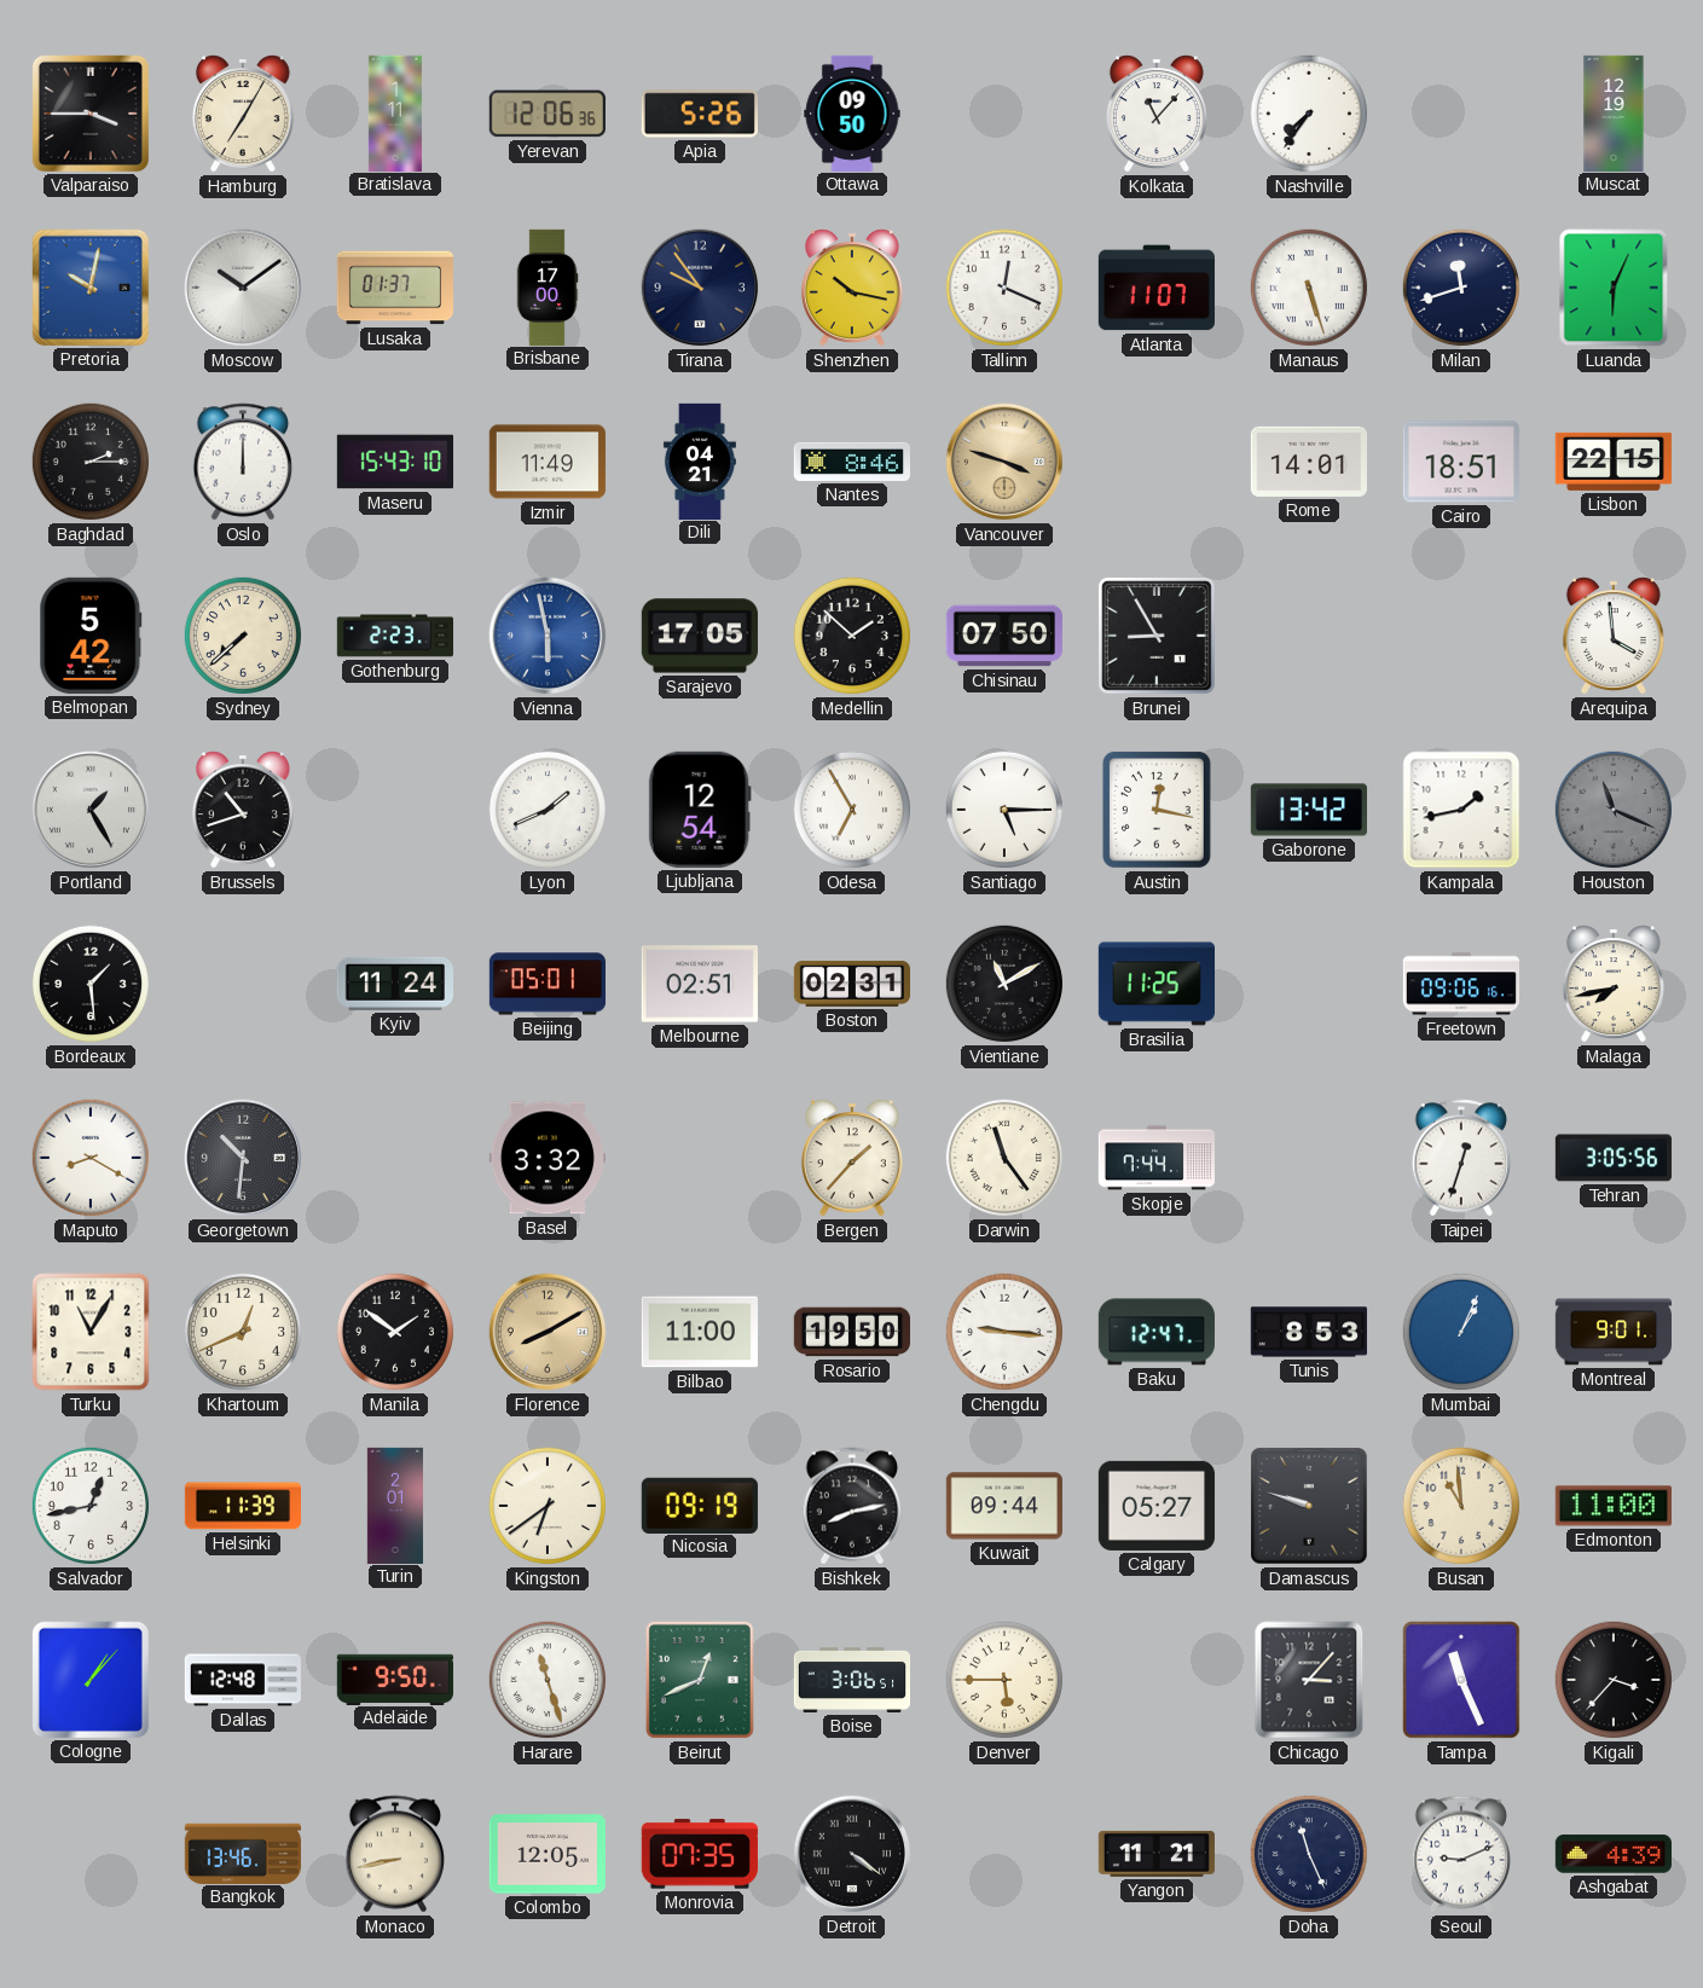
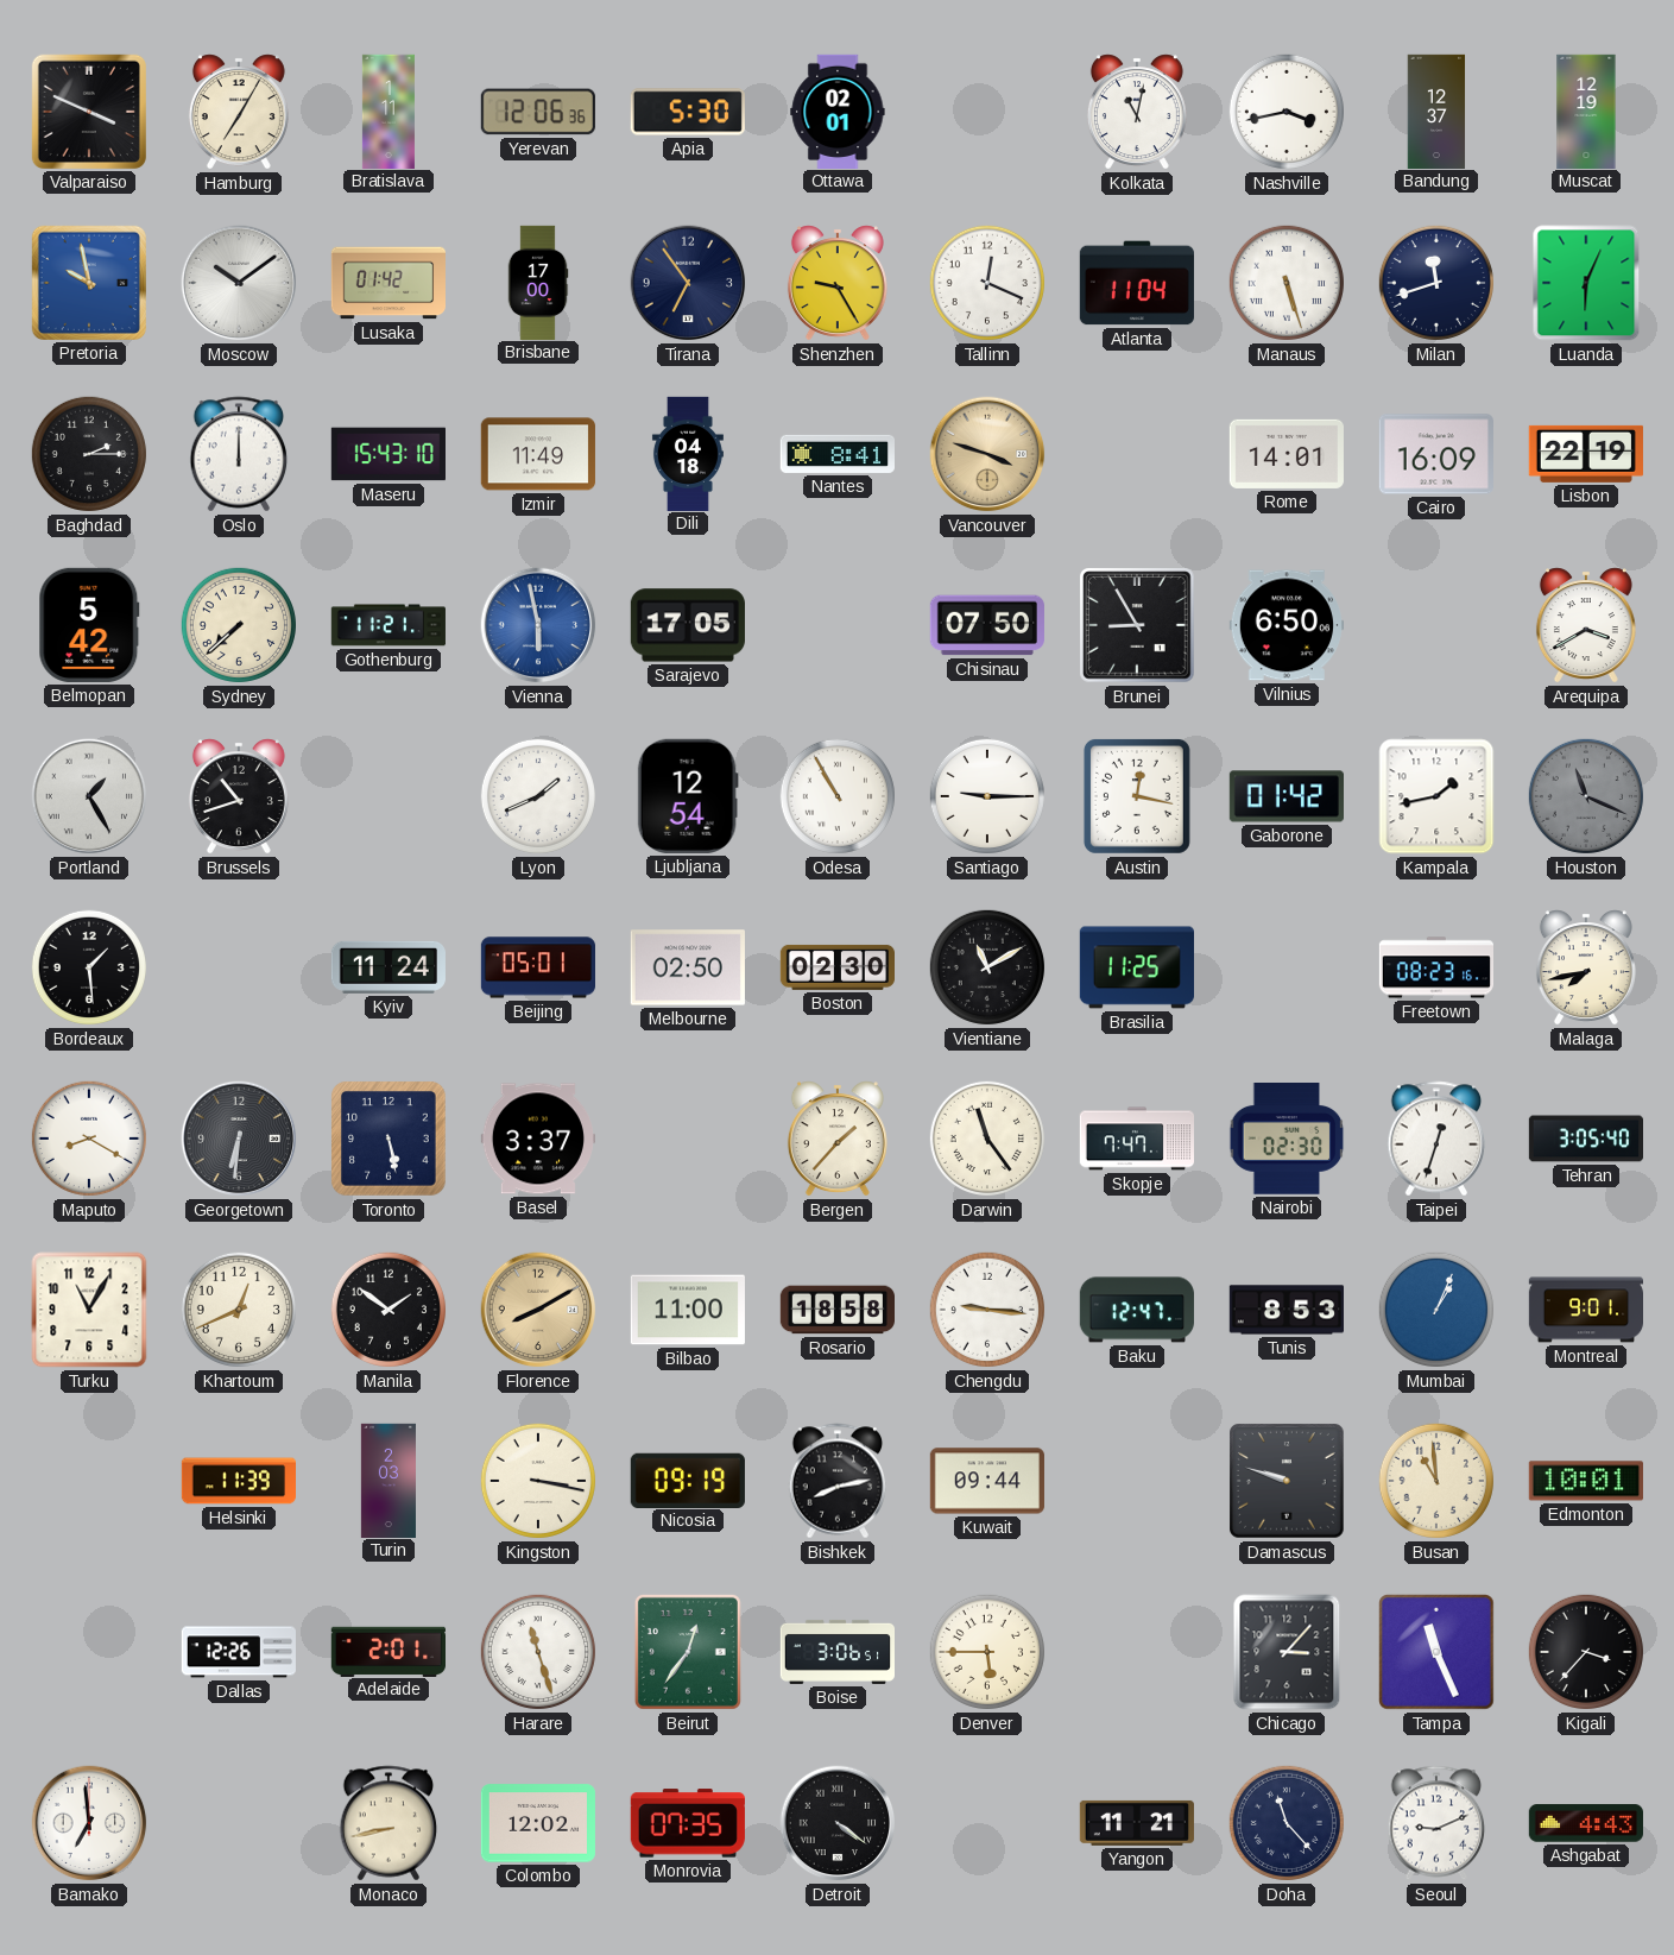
Valparaiso: 3:45 -> 3:49
Apia: 5:26 -> 5:30
Ottawa: 09:50 -> 02:01
Kolkata: 11:07 -> 11:02
Nashville: 7:36 -> 3:43
Bandung: none -> 12:37
Pretoria: 10:02 -> 9:58
Lusaka: 01:37 -> 01:42
Tirana: 9:54 -> 6:54
Shenzhen: 10:17 -> 9:25
Atlanta: 11:07 -> 11:04
Dili: 04:21 -> 04:18
Nantes: 8:46 -> 8:41
Cairo: 18:51 -> 16:09
Lisbon: 22:15 -> 22:19
Gothenburg: 2:23 -> 11:21
Medellin: 1:52 -> none
Vilnius: none -> 6:50
Arequipa: 3:59 -> 3:40
Odesa: 6:55 -> 10:55
Santiago: 5:15 -> 9:15
Gaborone: 13:42 -> 01:42
Melbourne: 02:51 -> 02:50
Boston: 02:31 -> 02:30
Freetown: 09:06 -> 08:23
Georgetown: 10:31 -> 6:31
Toronto: none -> 5:28
Basel: 3:32 -> 3:37
Skopje: 7:44 -> 7:47
Nairobi: none -> 02:30
Tehran: 3:05:56 -> 3:05:40
Rosario: 19:50 -> 18:58
Salvador: 12:43 -> none
Turin: 2:01 -> 2:03
Kingston: 6:39 -> 3:17
Calgary: 05:27 -> none
Edmonton: 11:00 -> 10:01
Cologne: 1:07 -> none
Dallas: 12:48 -> 12:26
Adelaide: 9:50 -> 2:01
Beirut: 12:41 -> 12:36
Bamako: none -> 6:59
Bangkok: 13:46 -> none
Colombo: 12:05 -> 12:02
Doha: 11:26 -> 11:23
Ashgabat: 4:39 -> 4:43
